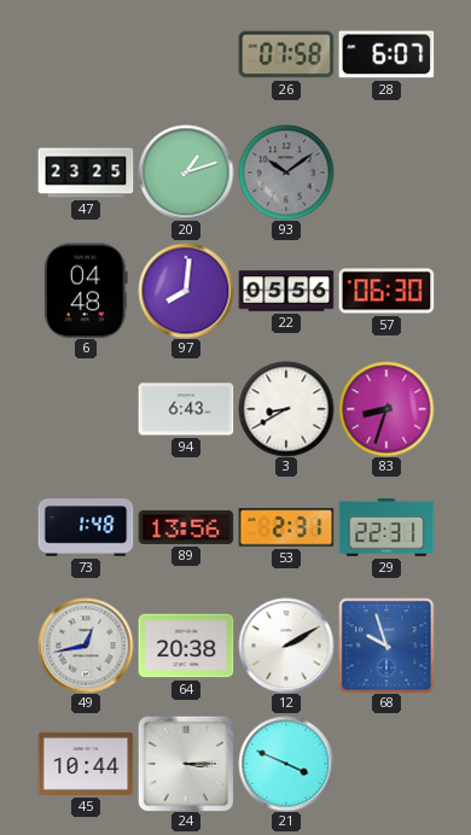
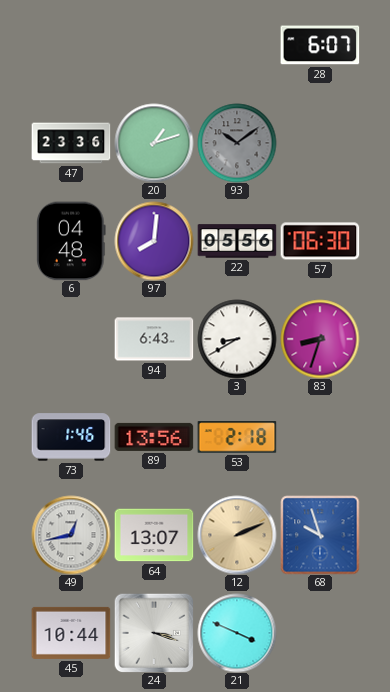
26: 07:58 -> none
47: 23:25 -> 23:36
73: 1:48 -> 1:46
53: 2:31 -> 2:18
29: 22:31 -> none
64: 20:38 -> 13:07
12: 2:10 -> 2:11
12 dial: white -> champagne
24: 3:15 -> 3:18
